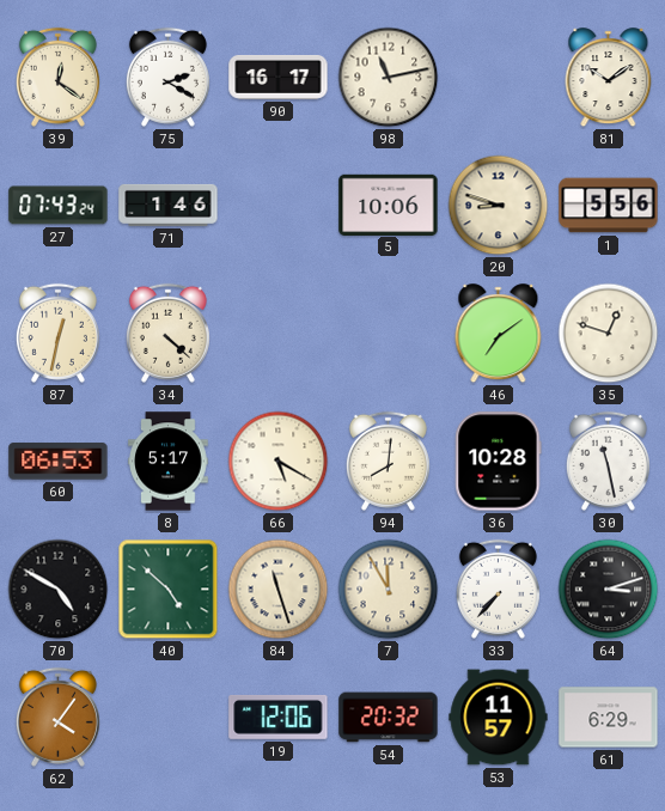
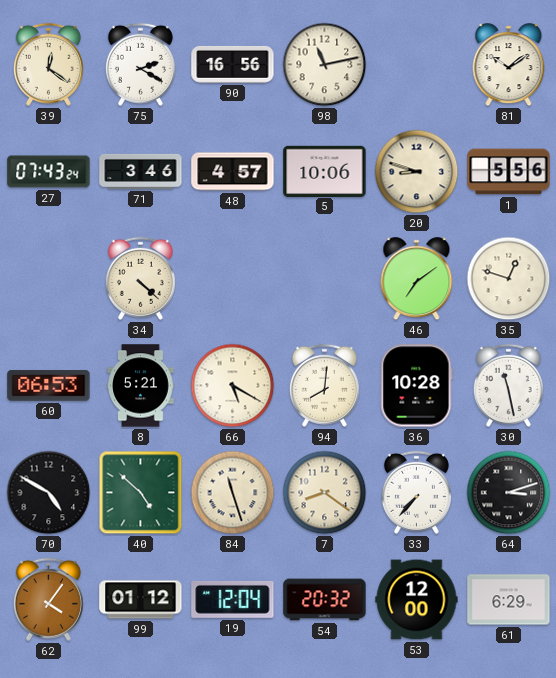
90: 16:17 -> 16:56
71: 1:46 -> 3:46
48: none -> 4:57
87: 12:32 -> none
8: 5:17 -> 5:21
7: 11:55 -> 8:21
99: none -> 01:12
19: 12:06 -> 12:04
53: 11:57 -> 12:00
